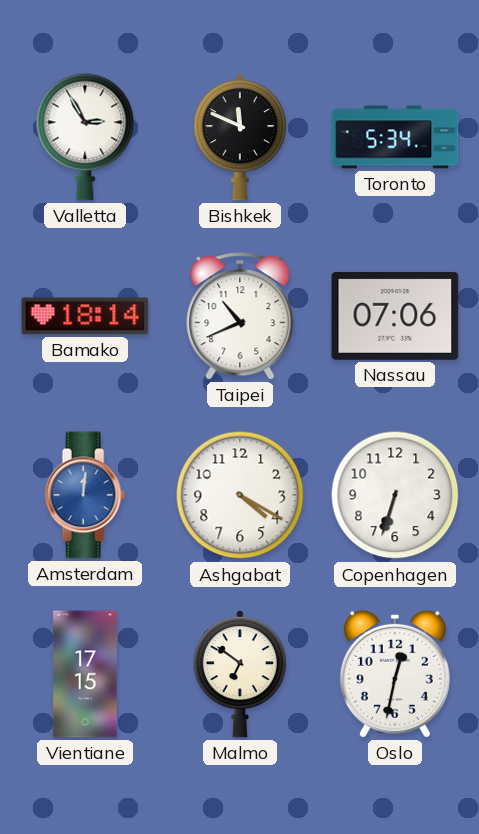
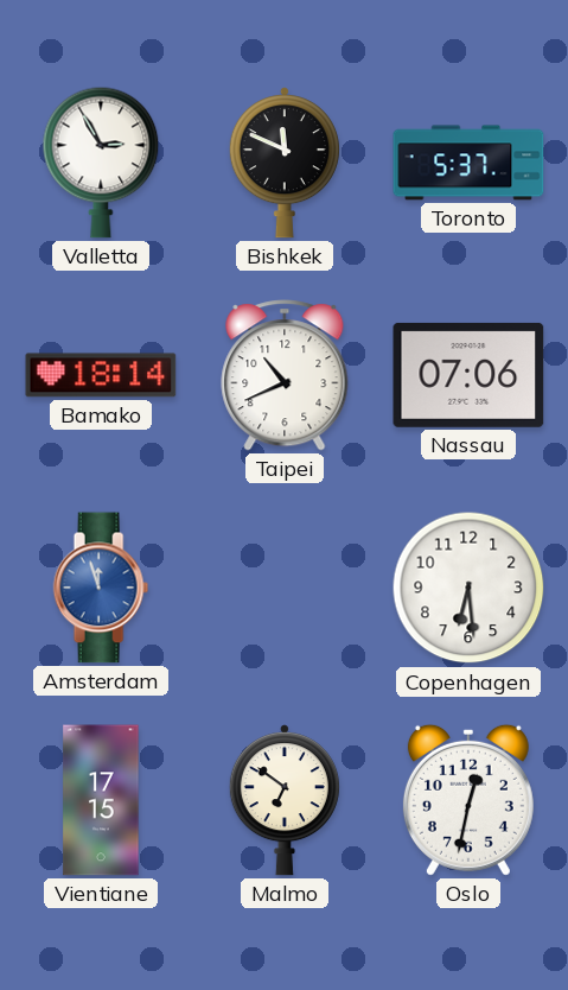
Toronto: 5:34 -> 5:37
Amsterdam: 12:01 -> 11:57
Ashgabat: 4:20 -> none
Copenhagen: 6:33 -> 6:29
